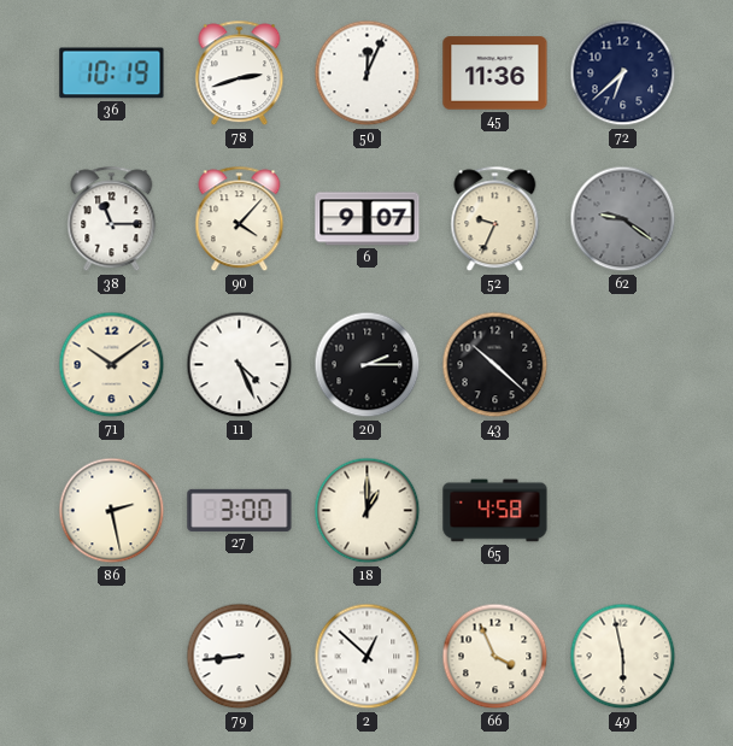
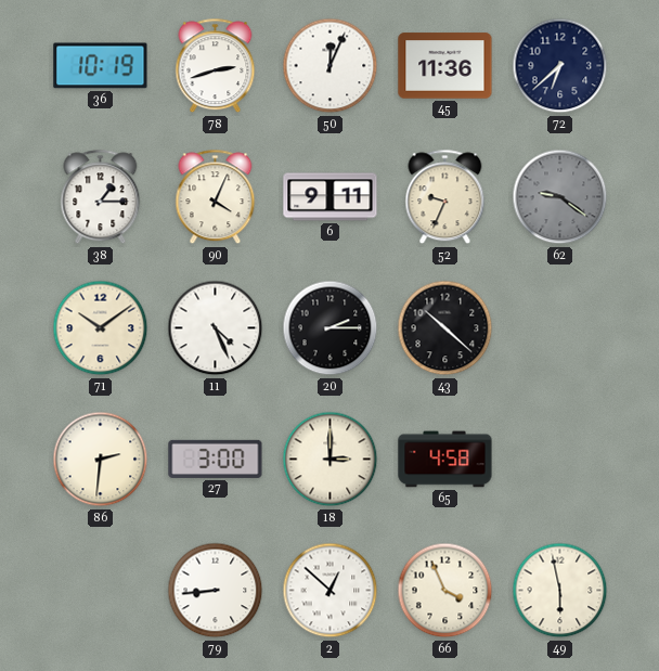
38: 11:15 -> 1:15
90: 4:07 -> 4:04
6: 9:07 -> 9:11
86: 2:28 -> 2:31
18: 1:00 -> 3:00
